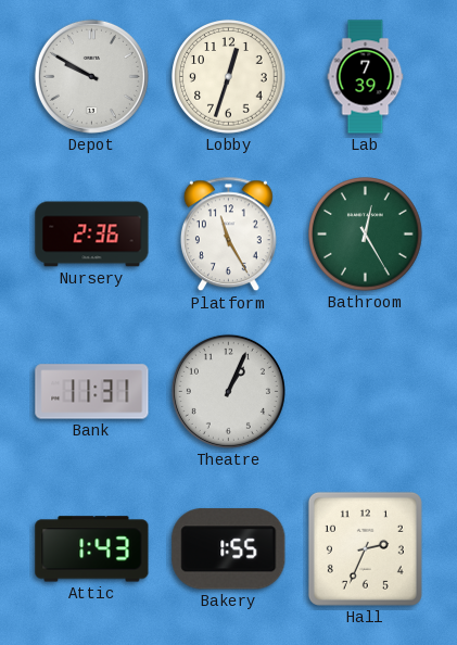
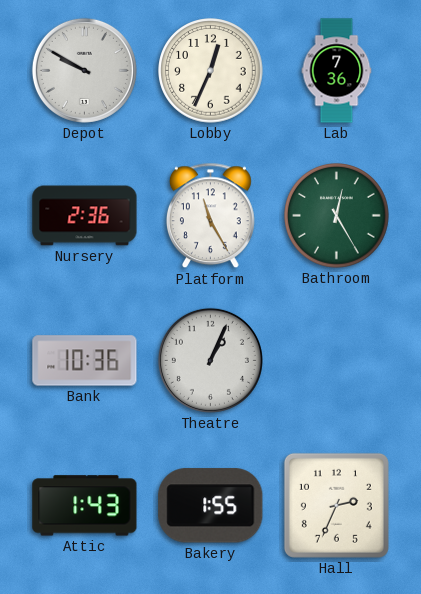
Lobby: 12:33 -> 12:34
Lab: 7:39 -> 7:36
Bank: 11:31 -> 10:36
